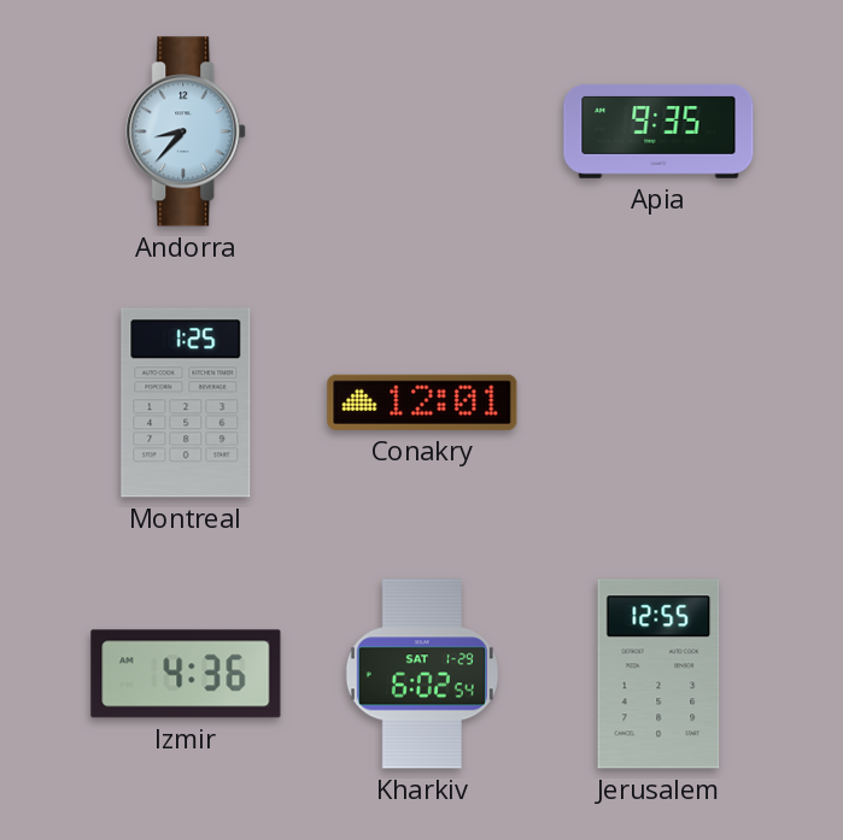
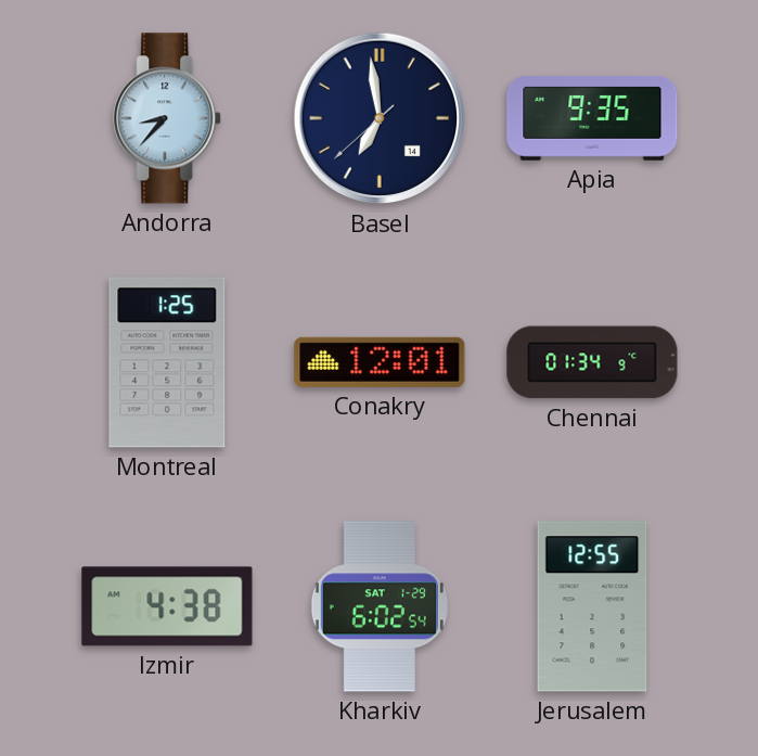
Basel: none -> 6:58
Chennai: none -> 01:34
Izmir: 4:36 -> 4:38
